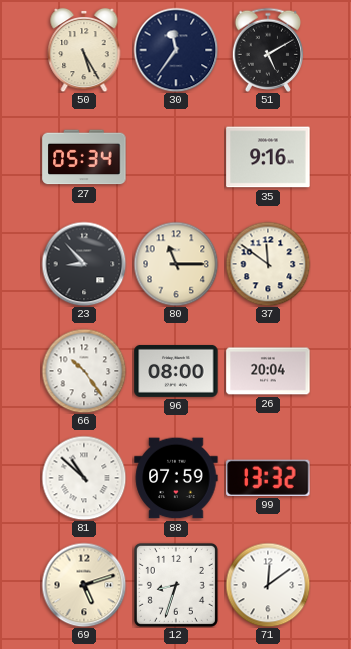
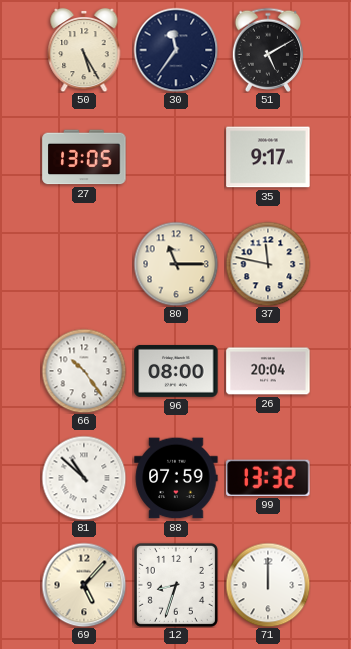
27: 05:34 -> 13:05
35: 9:16 -> 9:17
23: 8:53 -> none
37: 11:51 -> 11:47
69: 5:12 -> 5:07
71: 12:09 -> 12:00
